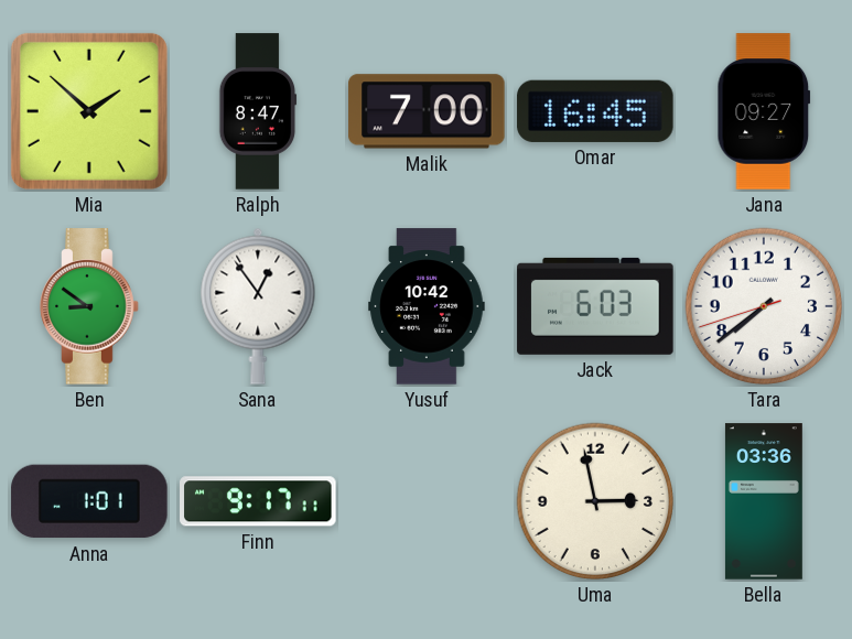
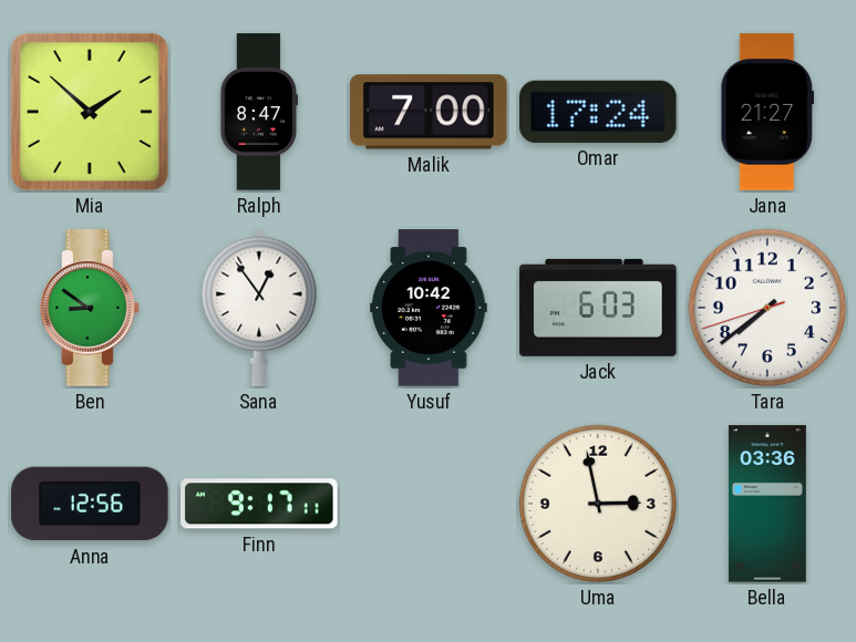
Omar: 16:45 -> 17:24
Jana: 09:27 -> 21:27
Anna: 1:01 -> 12:56
